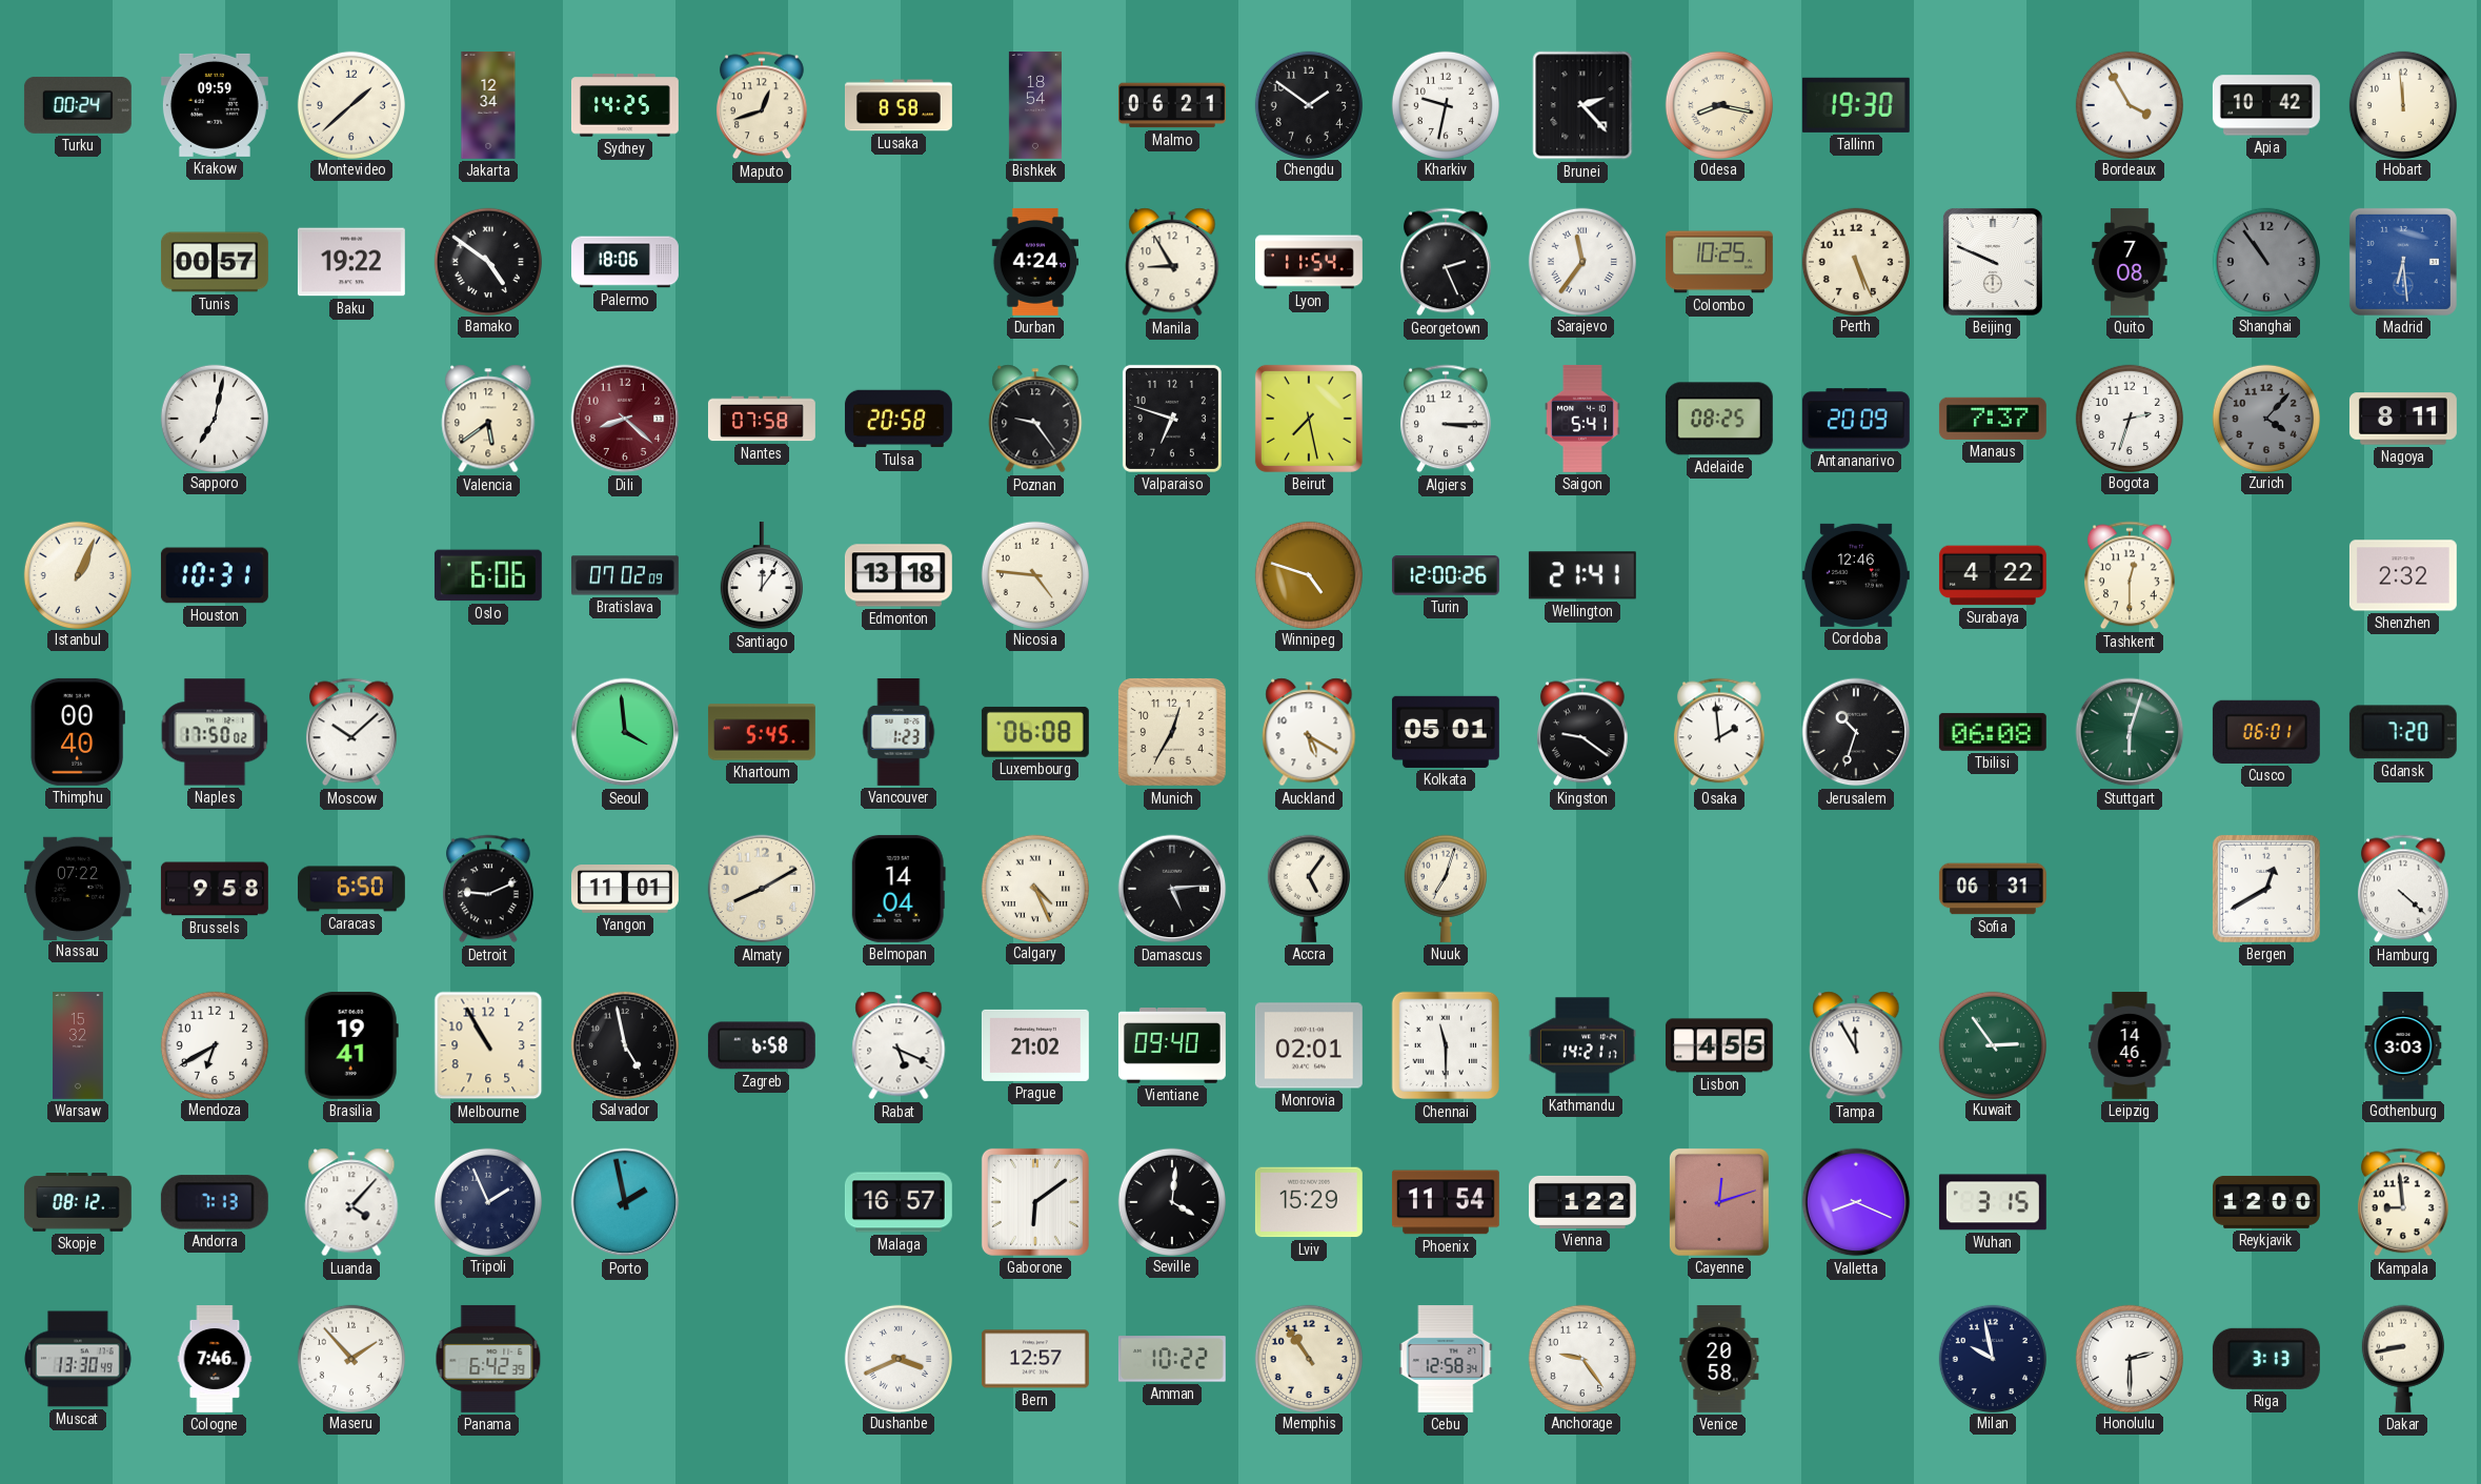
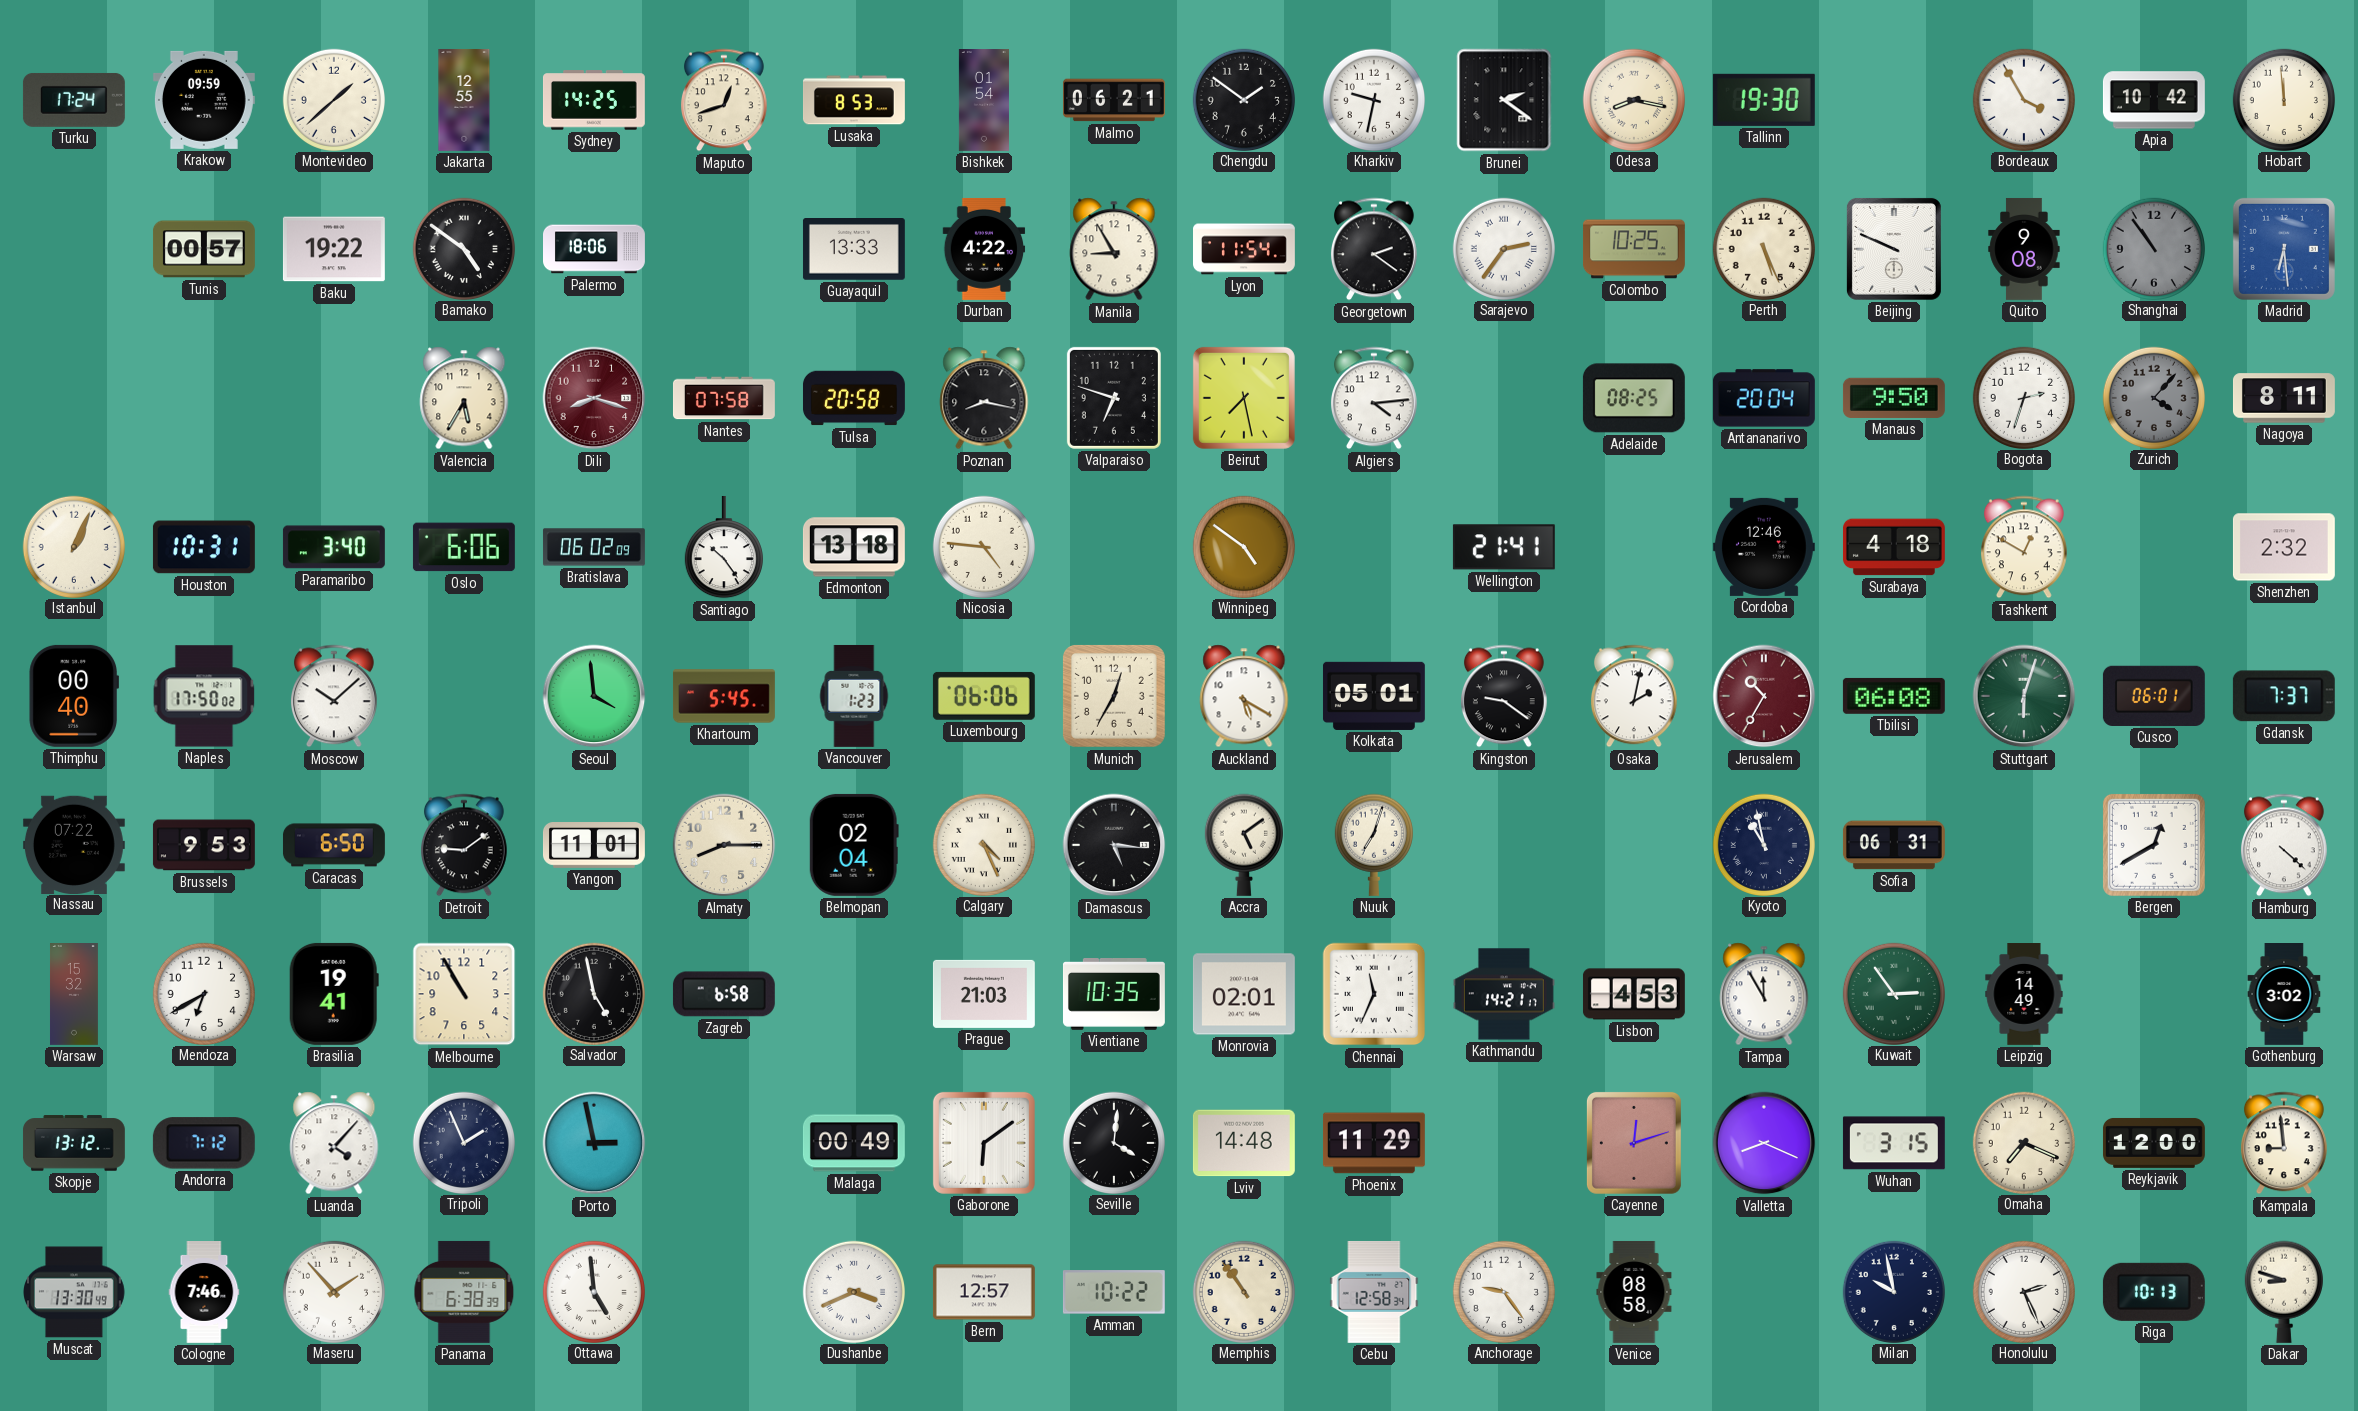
Turku: 00:24 -> 17:24
Jakarta: 12:34 -> 12:55
Lusaka: 8:58 -> 8:53
Bishkek: 18:54 -> 01:54
Brunei: 2:23 -> 2:21
Guayaquil: none -> 13:33
Durban: 4:24 -> 4:22
Georgetown: 2:26 -> 2:21
Sarajevo: 11:36 -> 2:36
Quito: 7:08 -> 9:08
Sapporo: 7:02 -> none
Valencia: 5:39 -> 5:35
Dili: 8:22 -> 8:18
Poznan: 9:24 -> 8:17
Algiers: 3:15 -> 4:14
Saigon: 5:41 -> none
Antananarivo: 20:09 -> 20:04
Manaus: 7:37 -> 9:50
Paramaribo: none -> 3:40
Bratislava: 07:02 -> 06:02
Santiago: 12:06 -> 10:24
Winnipeg: 4:48 -> 4:51
Turin: 12:00 -> none
Surabaya: 4:22 -> 4:18
Tashkent: 12:30 -> 12:50
Luxembourg: 06:08 -> 06:06
Osaka: 1:59 -> 2:02
Jerusalem: 10:33 -> 10:35
Jerusalem dial: black -> burgundy
Gdansk: 7:20 -> 7:37
Brussels: 9:58 -> 9:53
Detroit: 9:11 -> 9:09
Almaty: 8:10 -> 8:15
Belmopan: 14:04 -> 02:04
Damascus: 5:14 -> 5:16
Accra: 5:06 -> 5:09
Kyoto: none -> 10:58
Rabat: 5:19 -> none
Prague: 21:02 -> 21:03
Vientiane: 09:40 -> 10:35
Chennai: 11:30 -> 11:34
Lisbon: 4:55 -> 4:53
Leipzig: 14:46 -> 14:49
Gothenburg: 3:03 -> 3:02
Skopje: 08:12 -> 13:12
Andorra: 7:13 -> 7:12
Porto: 1:58 -> 2:58
Malaga: 16:57 -> 00:49
Lviv: 15:29 -> 14:48
Phoenix: 11:54 -> 11:29
Vienna: 1:22 -> none
Omaha: none -> 7:19
Panama: 6:42 -> 6:38
Ottawa: none -> 4:59
Venice: 20:58 -> 08:58
Honolulu: 2:30 -> 2:26
Riga: 3:13 -> 10:13
Dakar: 8:43 -> 8:48
